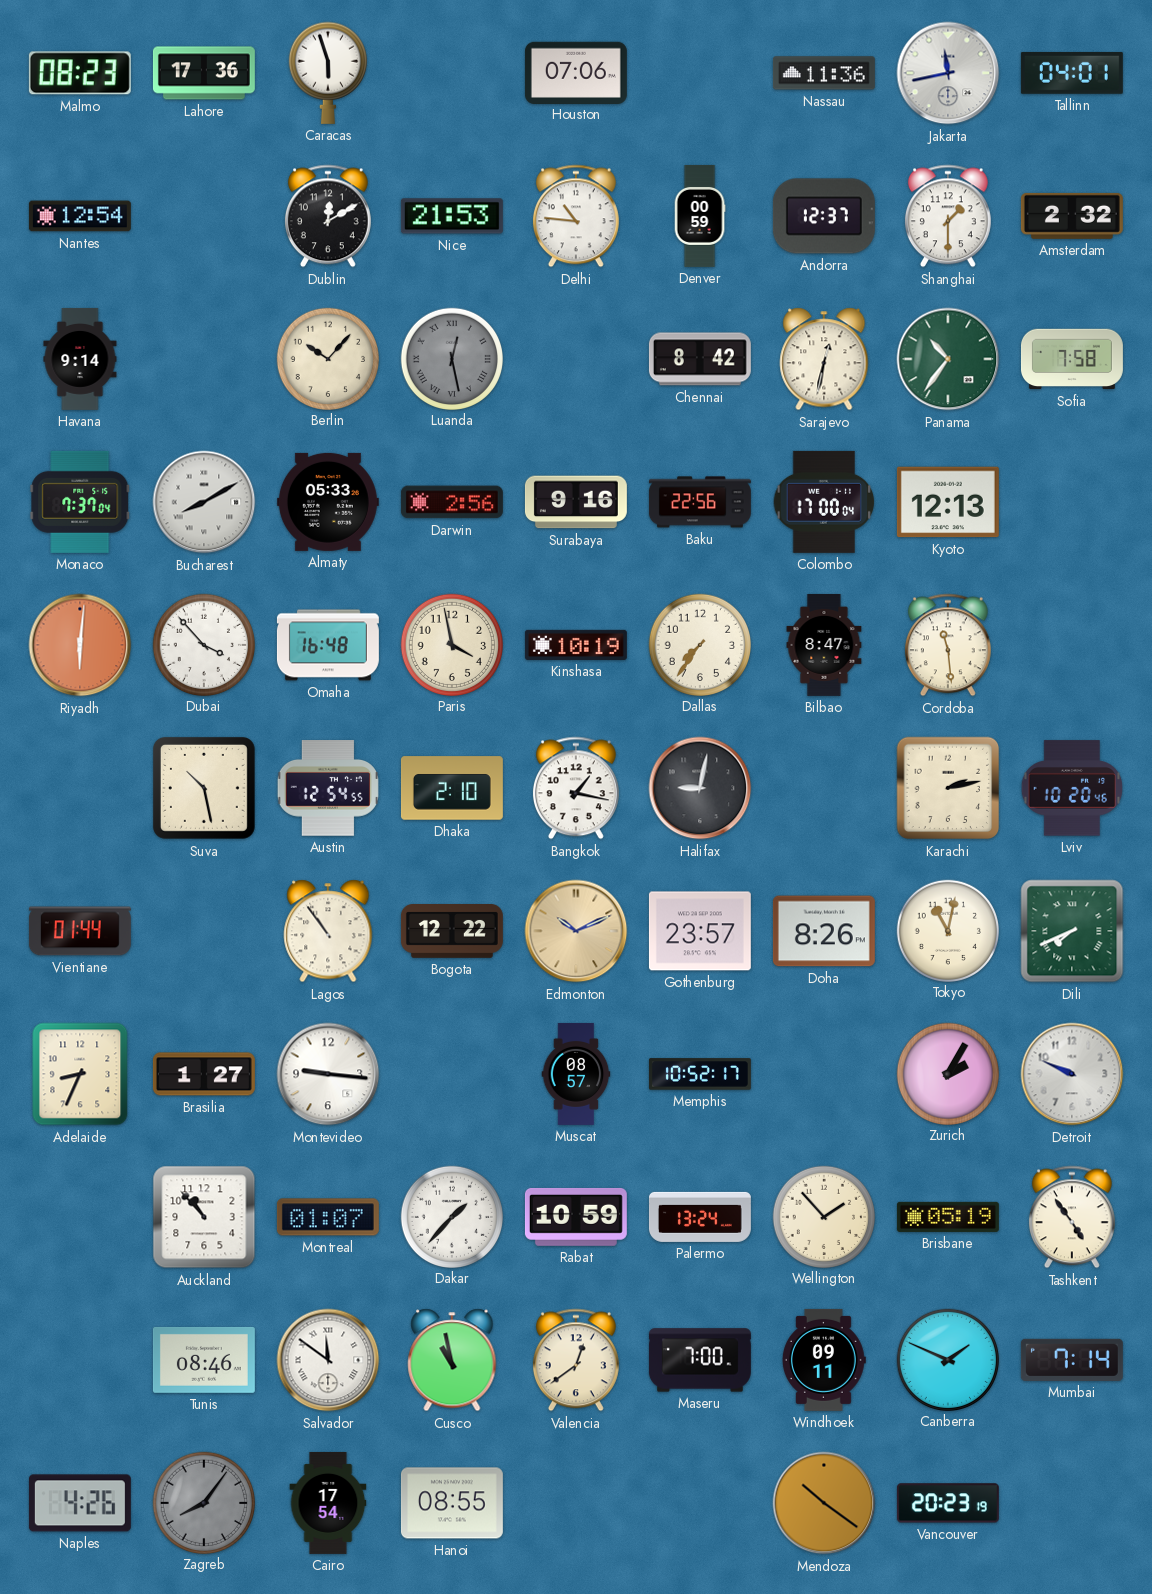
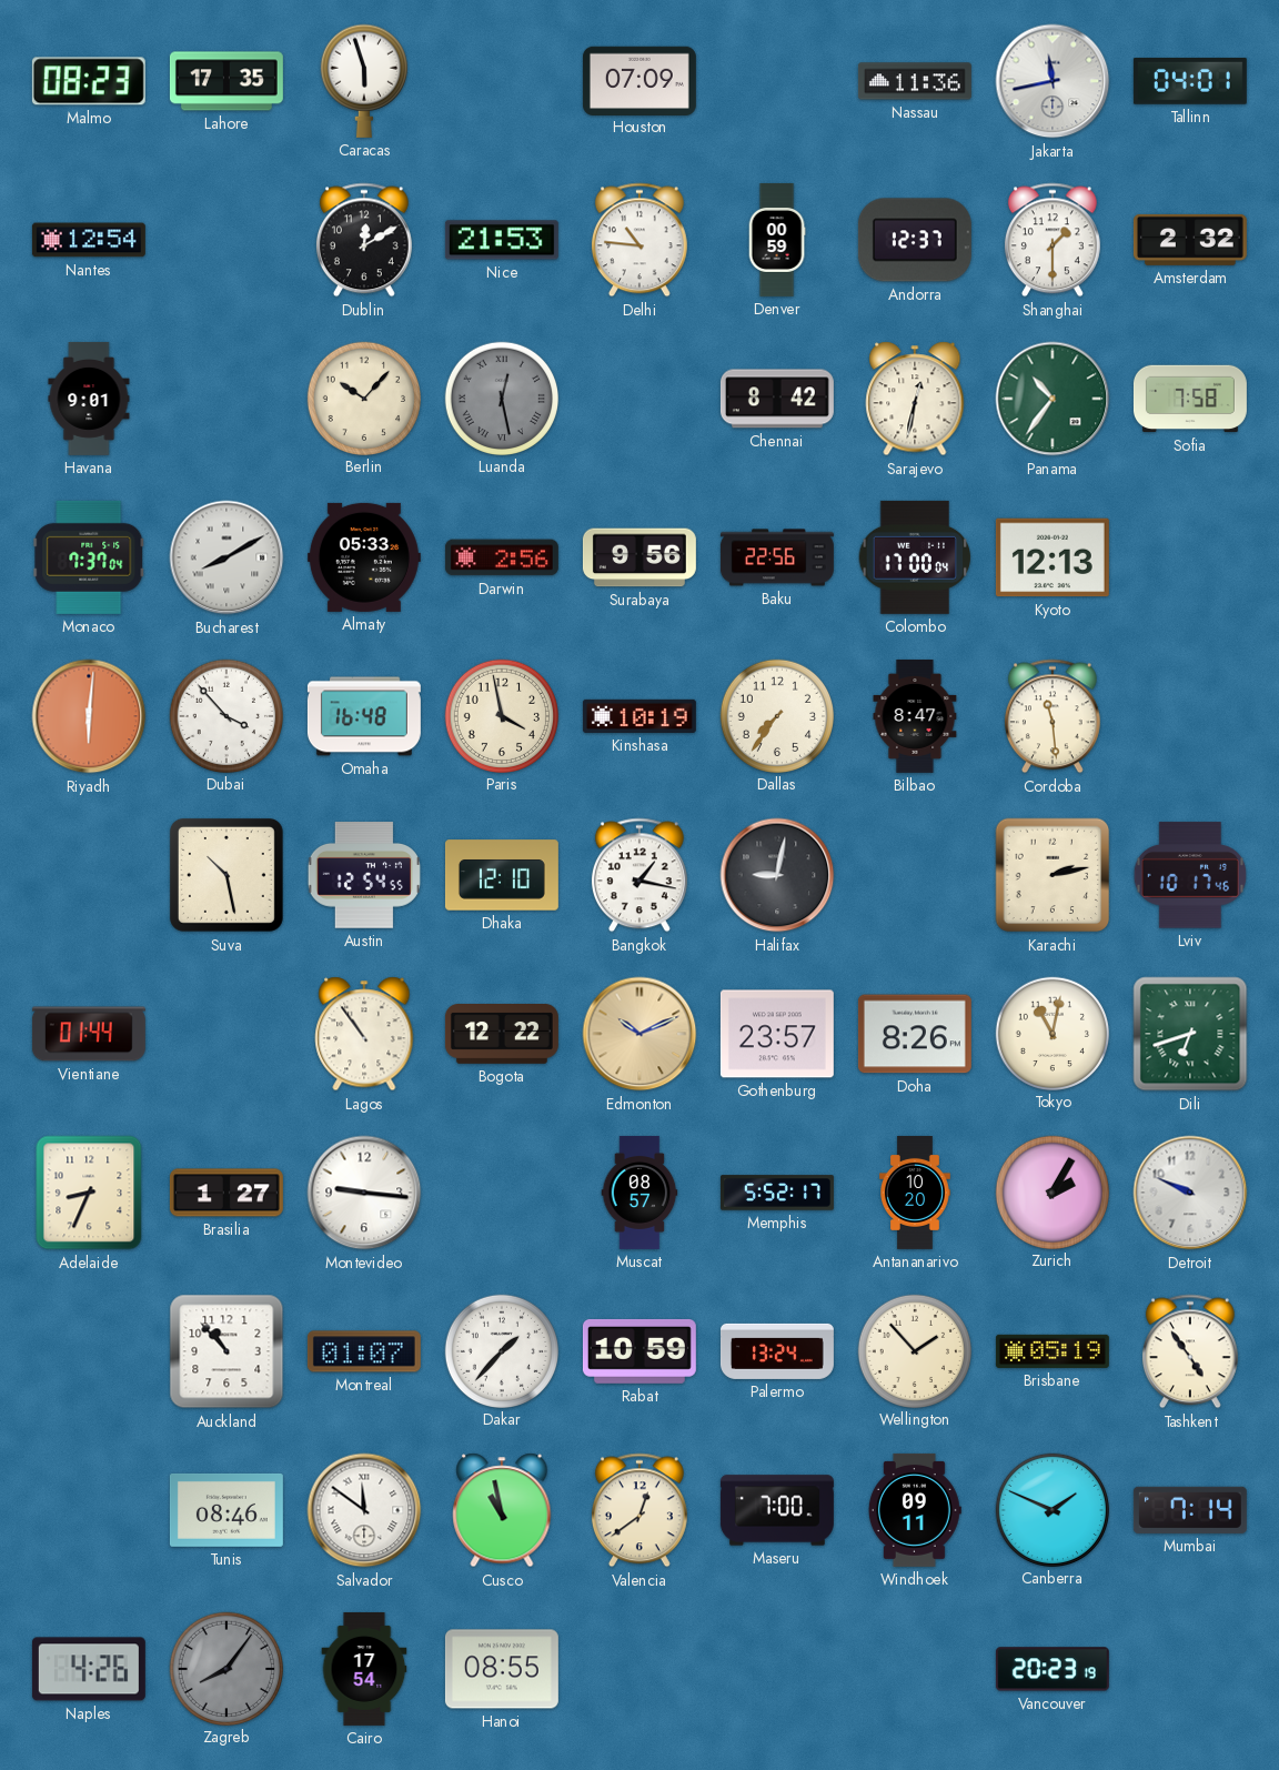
Lahore: 17:36 -> 17:35
Houston: 07:06 -> 07:09
Havana: 9:14 -> 9:01
Surabaya: 9:16 -> 9:56
Dhaka: 2:10 -> 12:10
Lviv: 10:20 -> 10:17
Dili: 7:41 -> 6:42
Memphis: 10:52 -> 5:52
Antananarivo: none -> 10:20
Mendoza: 10:21 -> none
